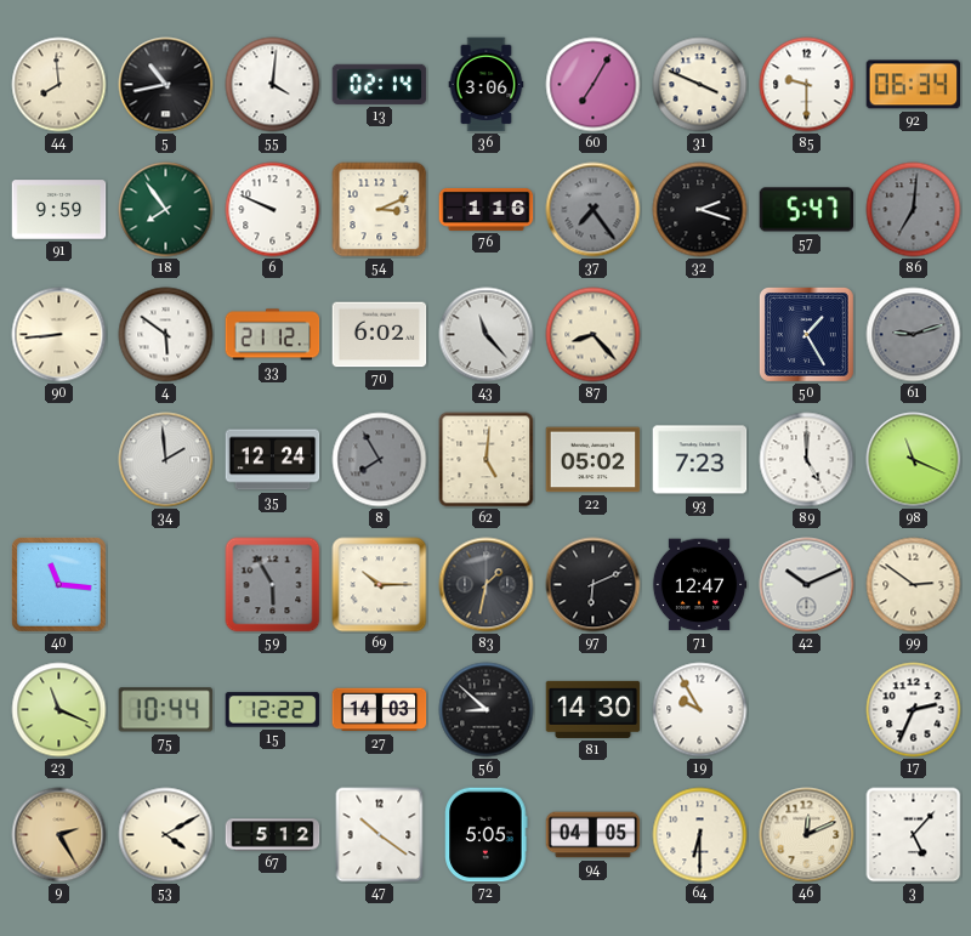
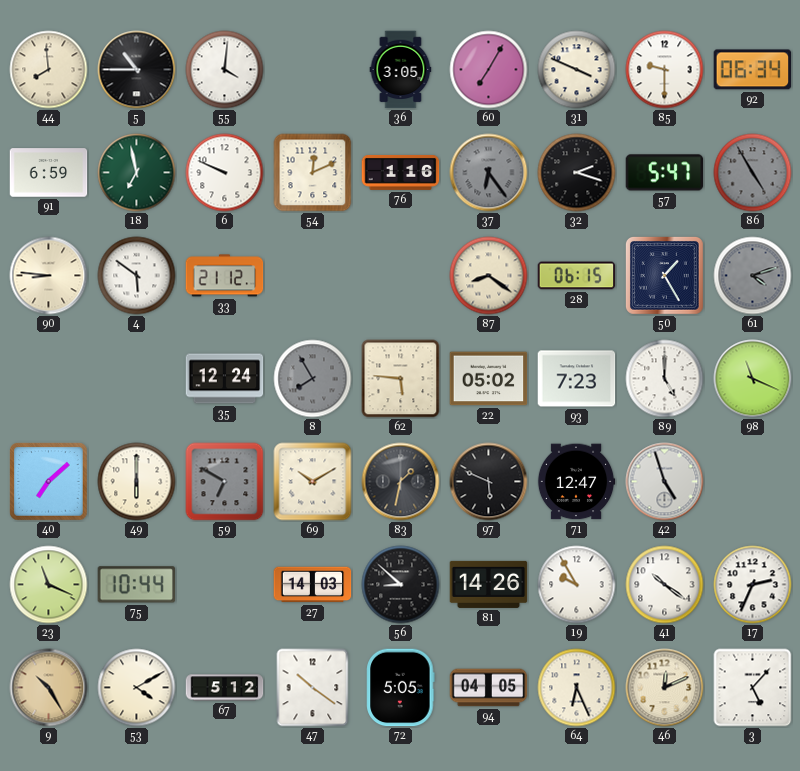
5: 10:43 -> 10:45
13: 02:14 -> none
36: 3:06 -> 3:05
91: 9:59 -> 6:59
18: 7:54 -> 6:58
54: 3:11 -> 12:11
37: 7:24 -> 6:24
86: 7:01 -> 4:55
90: 8:44 -> 8:46
70: 6:02 -> none
43: 11:23 -> none
87: 8:23 -> 8:21
28: none -> 06:15
61: 9:12 -> 4:12
34: 1:59 -> none
62: 5:01 -> 5:46
40: 11:16 -> 7:08
49: none -> 6:00
59: 5:55 -> 6:50
69: 10:15 -> 10:10
97: 6:11 -> 5:49
42: 10:11 -> 4:57
99: 2:51 -> none
15: 12:22 -> none
81: 14:30 -> 14:26
41: none -> 10:21
9: 2:25 -> 10:25
64: 6:30 -> 6:26
